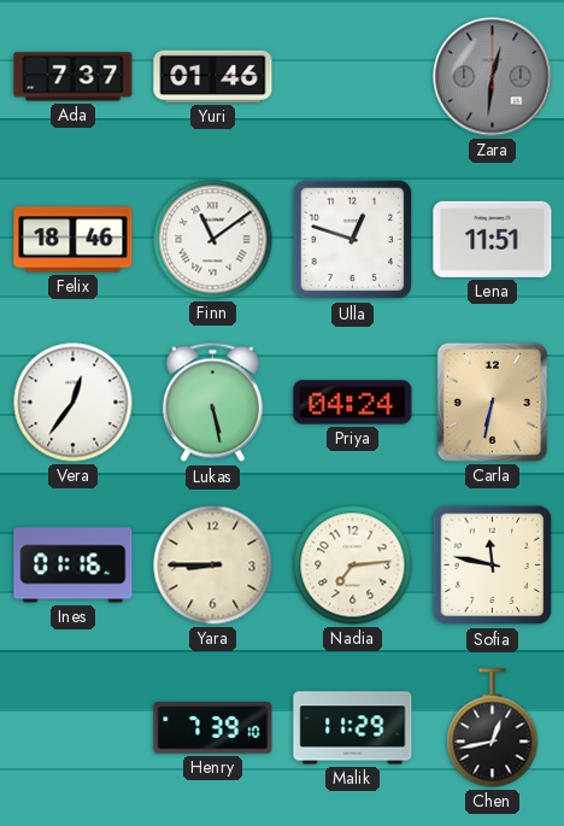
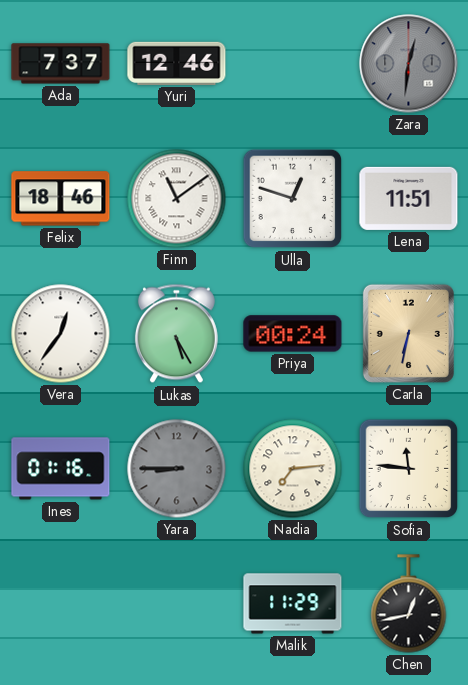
Yuri: 01:46 -> 12:46
Lukas: 5:28 -> 5:25
Priya: 04:24 -> 00:24
Yara dial: cream -> grey
Sofia: 11:47 -> 11:46
Henry: 7:39 -> none
